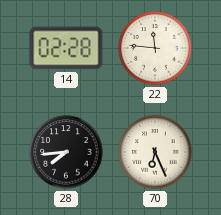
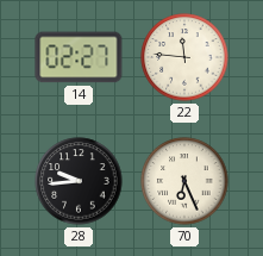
14: 02:28 -> 02:27
28: 7:44 -> 9:44
